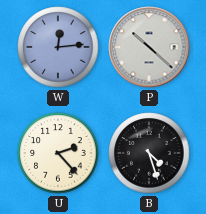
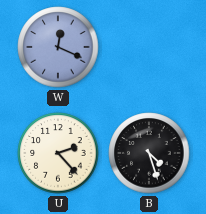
W: 12:14 -> 12:19
P: 10:22 -> none
